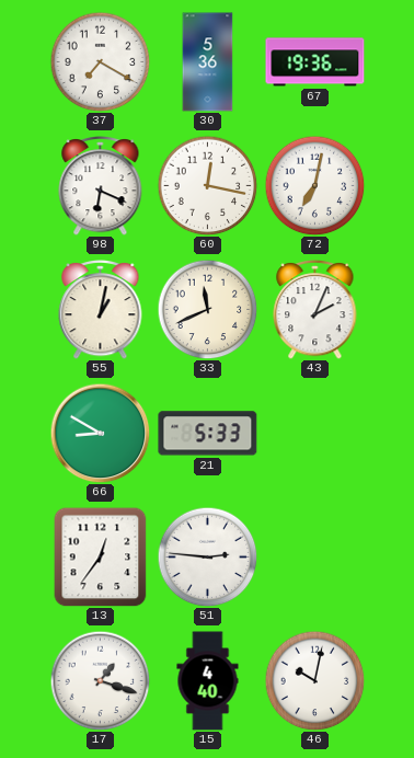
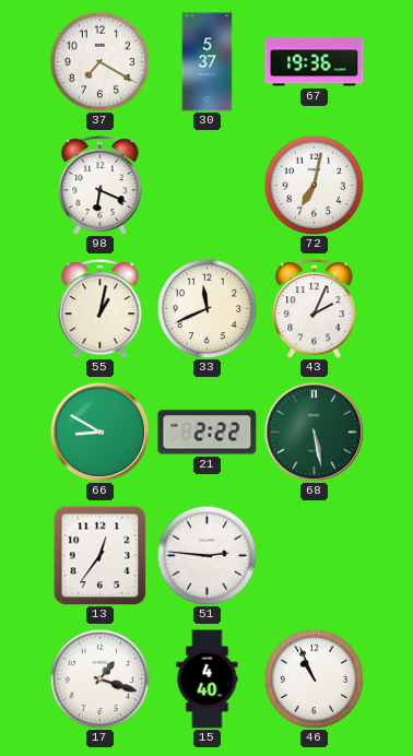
30: 5:36 -> 5:37
60: 12:17 -> none
21: 5:33 -> 2:22
68: none -> 5:28
46: 10:02 -> 10:56
